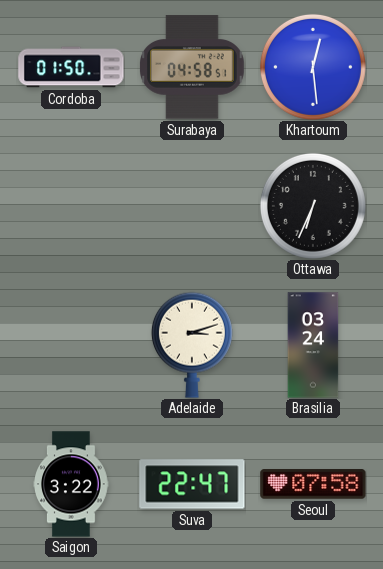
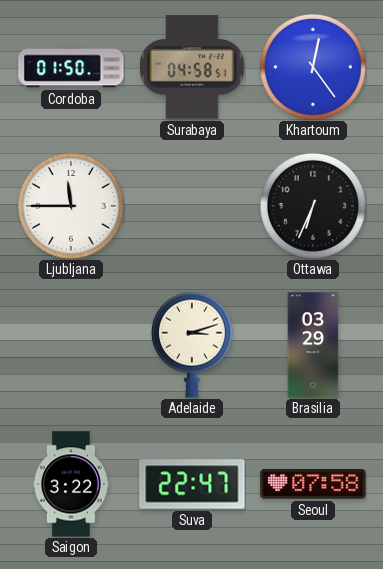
Khartoum: 12:29 -> 12:24
Ljubljana: none -> 11:45
Brasilia: 03:24 -> 03:29
